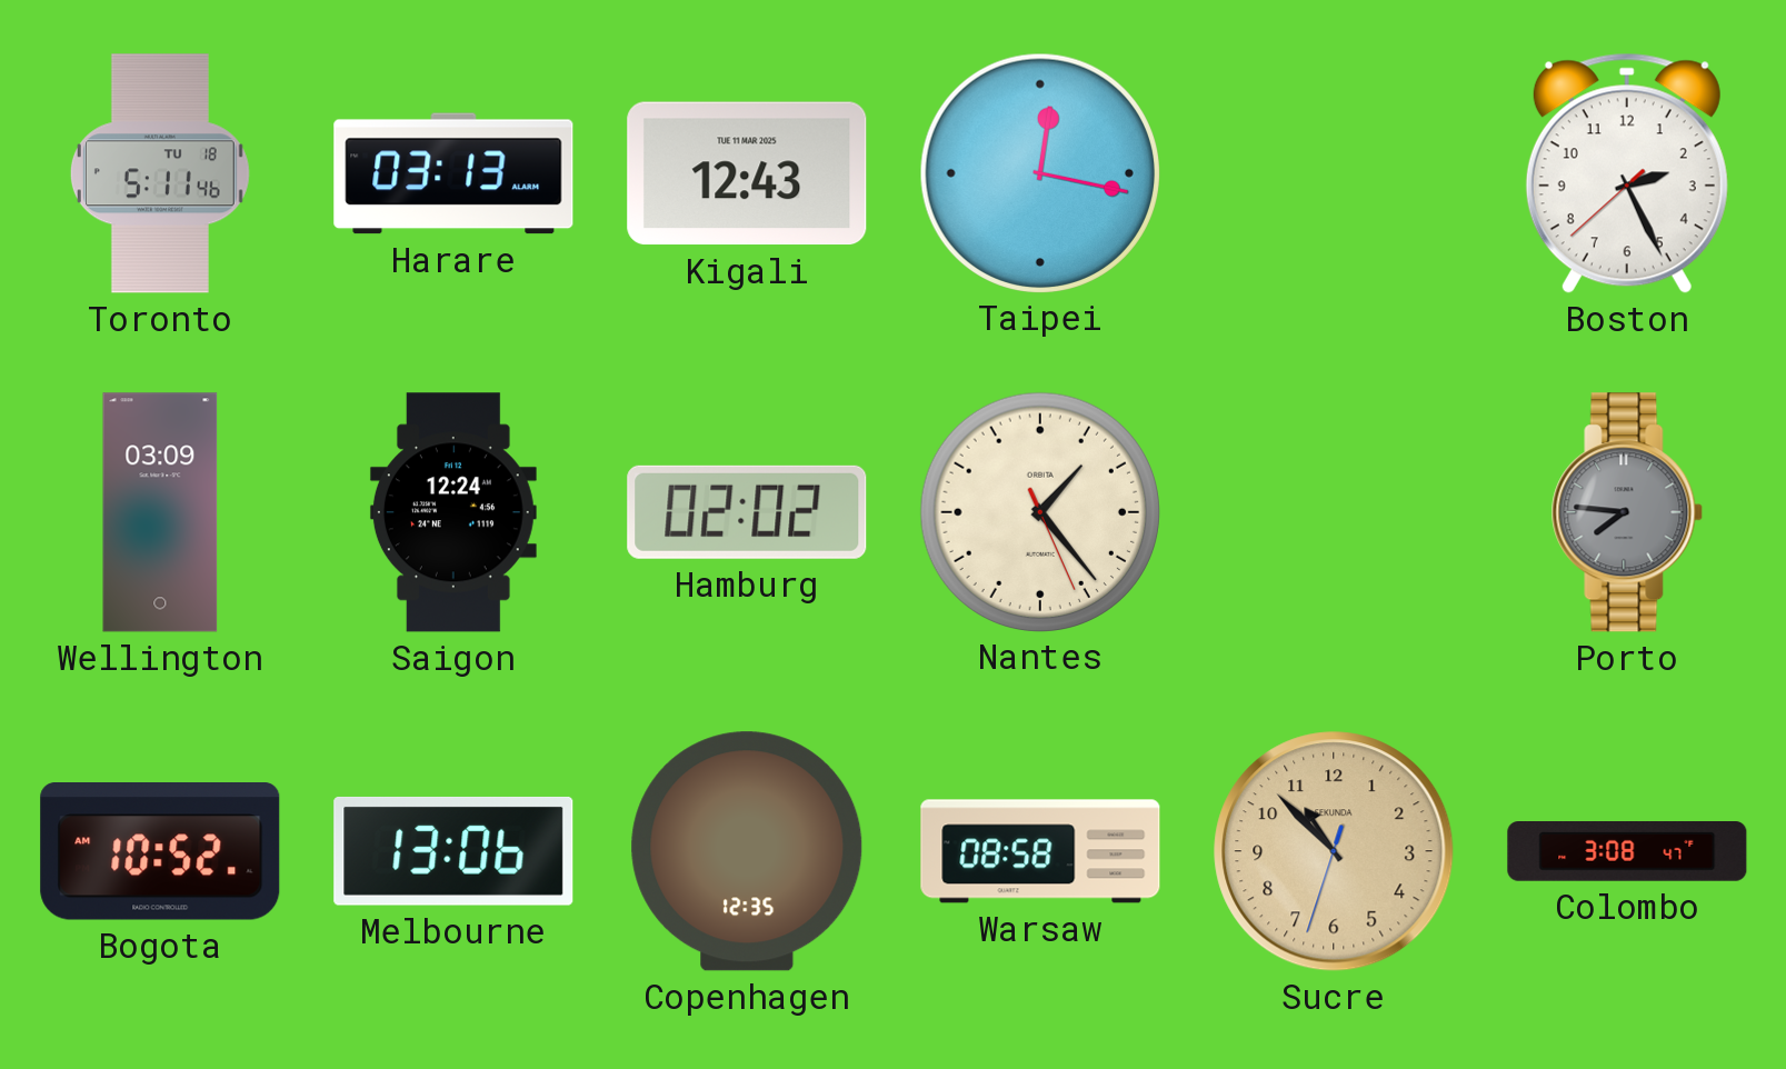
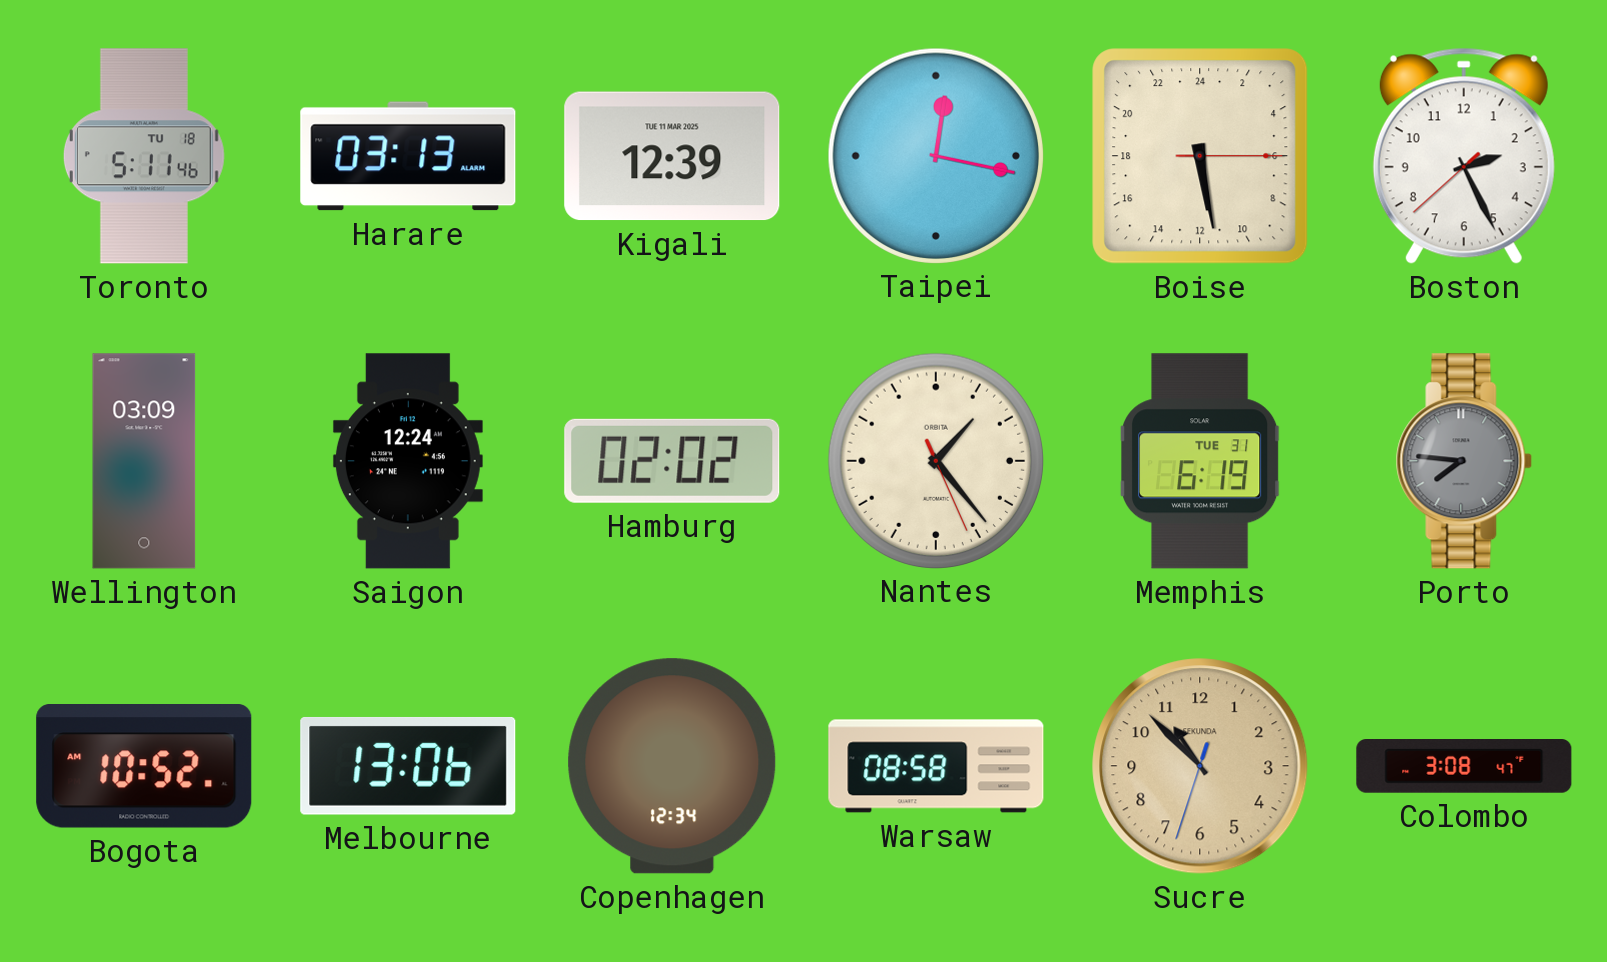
Kigali: 12:43 -> 12:39
Boise: none -> 11:28
Memphis: none -> 6:19
Copenhagen: 12:35 -> 12:34
